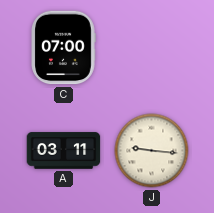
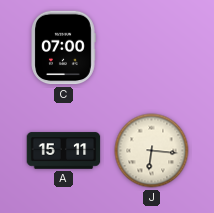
A: 03:11 -> 15:11
J: 9:16 -> 6:16
